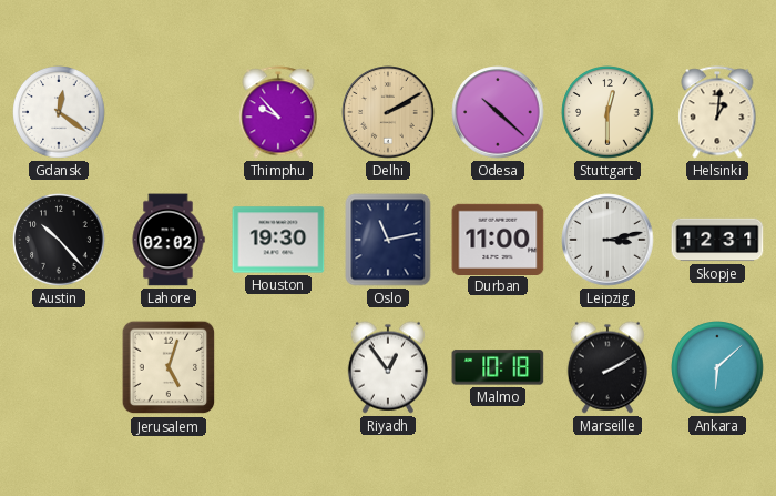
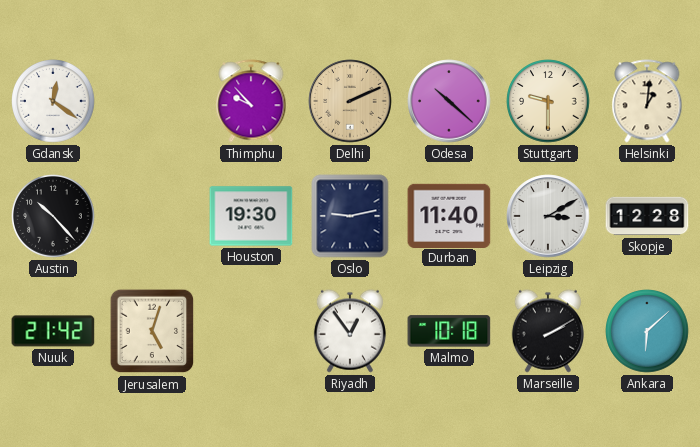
Delhi: 2:10 -> 2:11
Stuttgart: 12:30 -> 9:30
Lahore: 02:02 -> none
Oslo: 11:13 -> 9:13
Durban: 11:00 -> 11:40
Leipzig: 3:13 -> 3:10
Skopje: 12:31 -> 12:28
Nuuk: none -> 21:42
